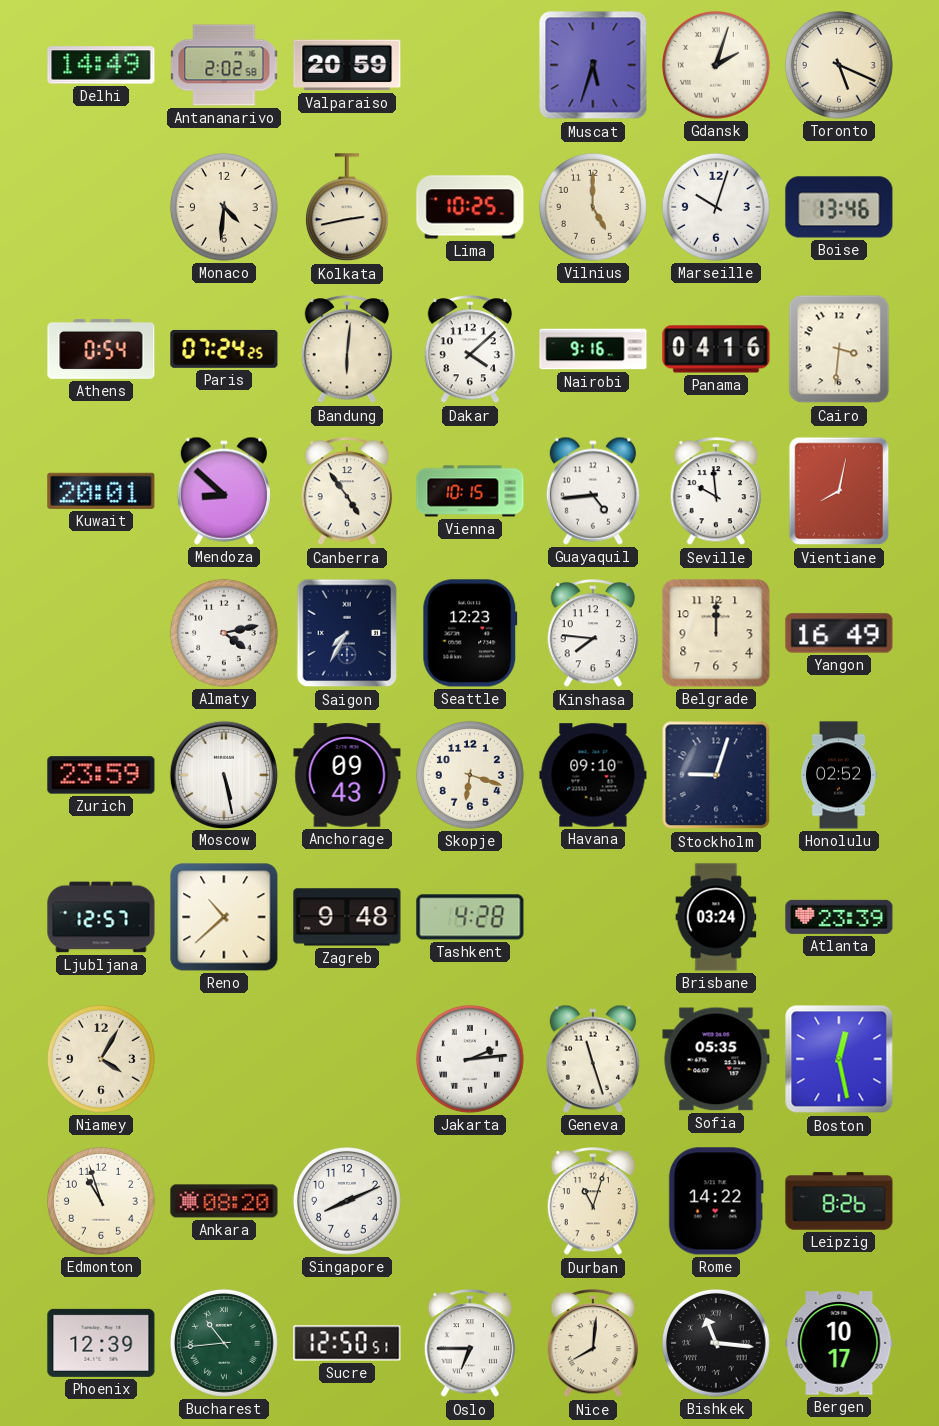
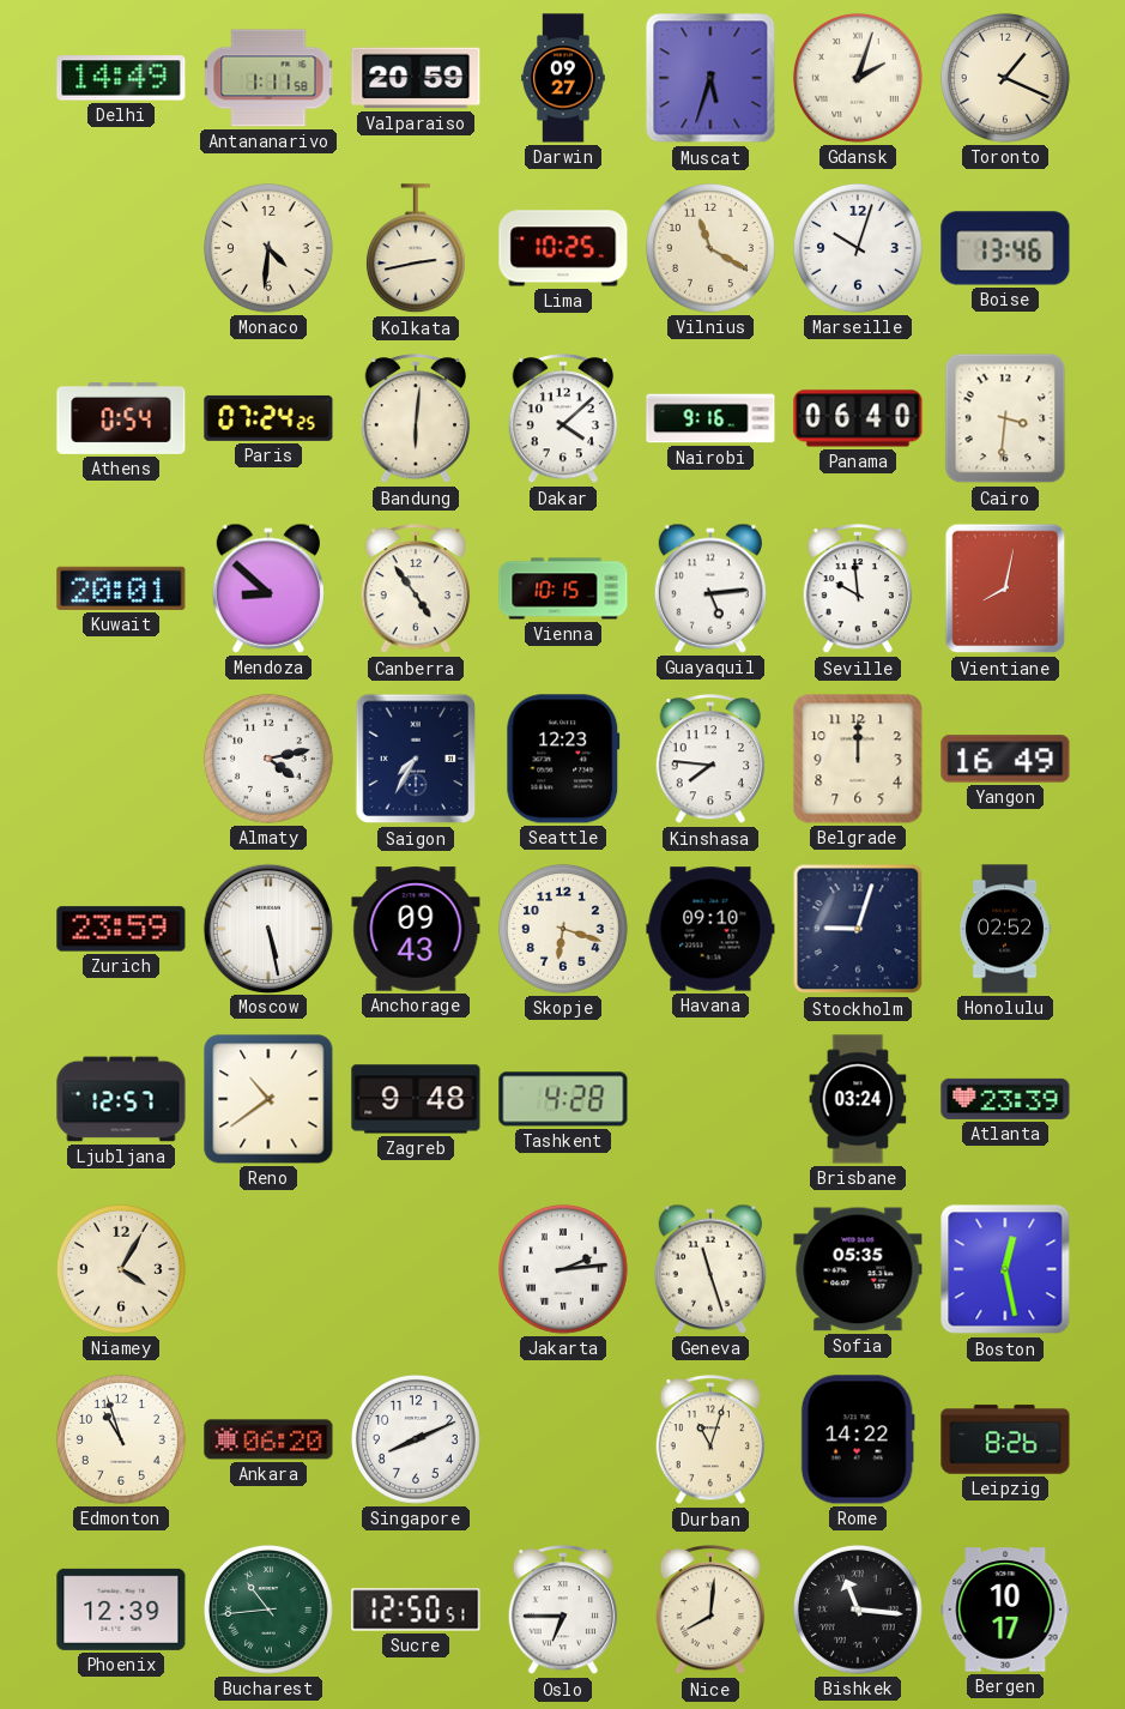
Antananarivo: 2:02 -> 1:11
Darwin: none -> 09:27
Toronto: 5:19 -> 1:19
Vilnius: 5:00 -> 11:20
Panama: 04:16 -> 06:40
Guayaquil: 4:44 -> 5:14
Reno: 10:38 -> 10:39
Ankara: 08:20 -> 06:20
